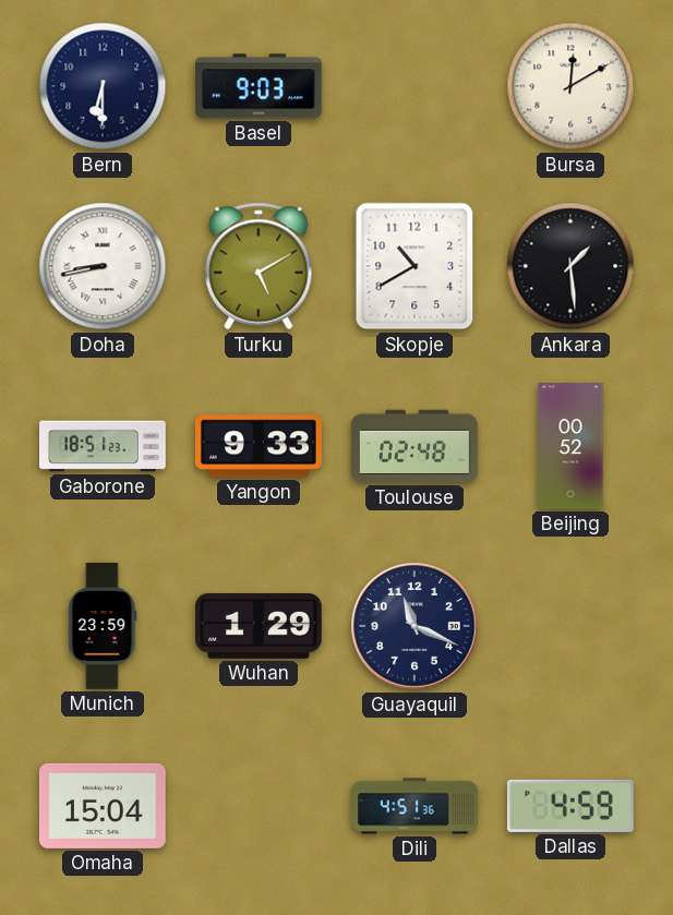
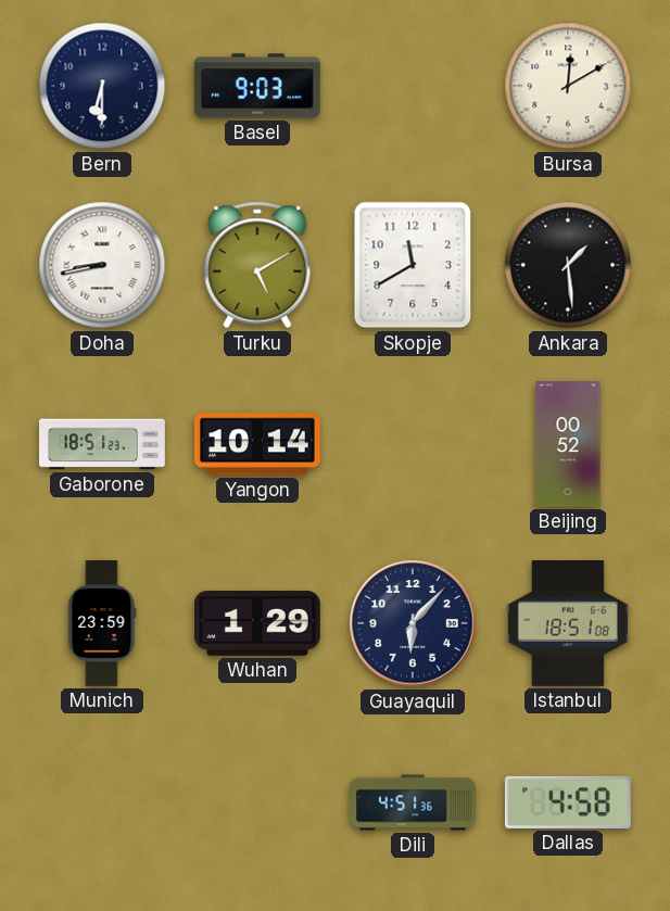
Skopje: 10:40 -> 11:40
Yangon: 9:33 -> 10:14
Toulouse: 02:48 -> none
Guayaquil: 11:19 -> 6:07
Istanbul: none -> 18:51
Omaha: 15:04 -> none
Dallas: 4:59 -> 4:58
